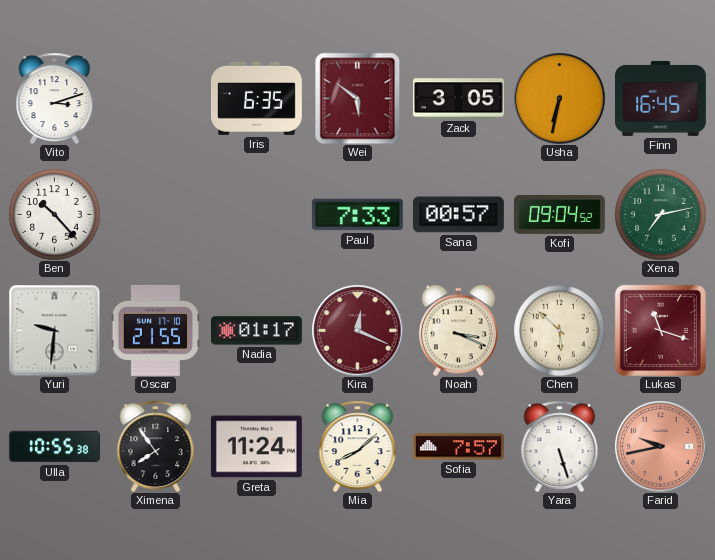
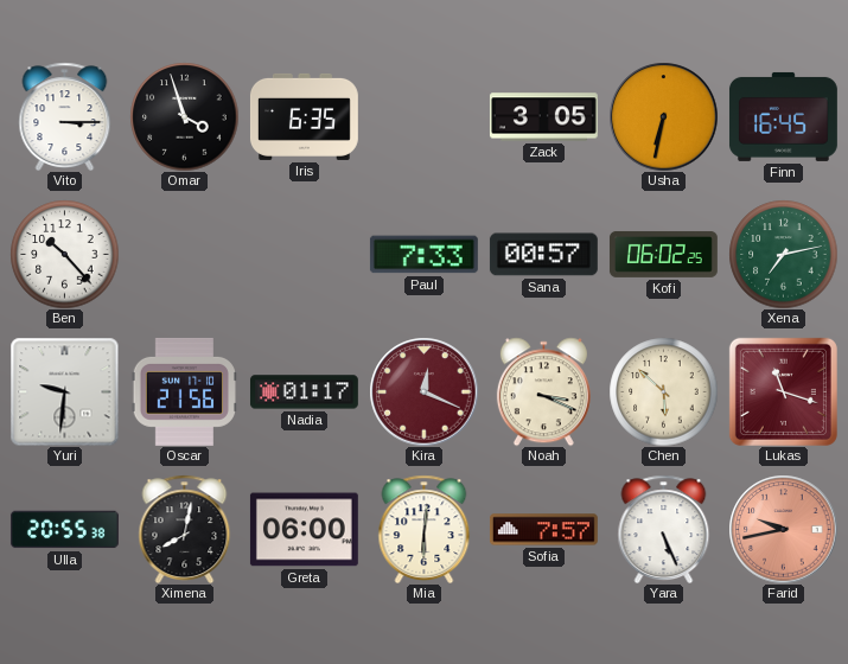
Vito: 3:12 -> 3:15
Omar: none -> 3:57
Wei: 5:51 -> none
Kofi: 09:04 -> 06:02
Oscar: 21:55 -> 21:56
Ulla: 10:55 -> 20:55
Ximena: 7:54 -> 8:02
Greta: 11:24 -> 06:00
Mia: 8:08 -> 6:01
Yara: 5:27 -> 5:26
